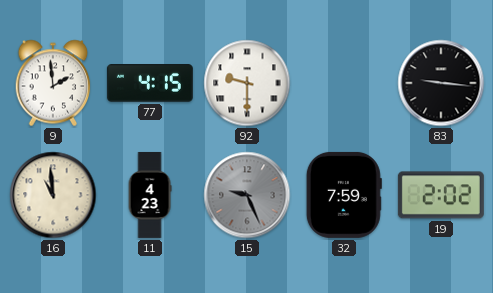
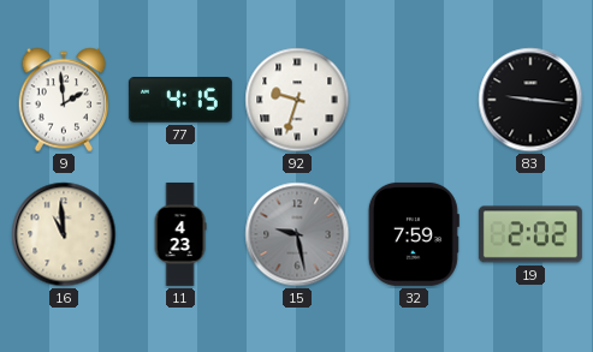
92: 9:30 -> 9:33
15: 9:26 -> 9:28
